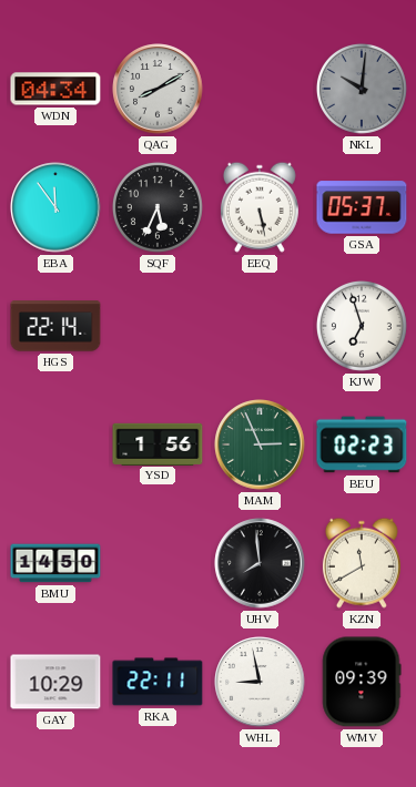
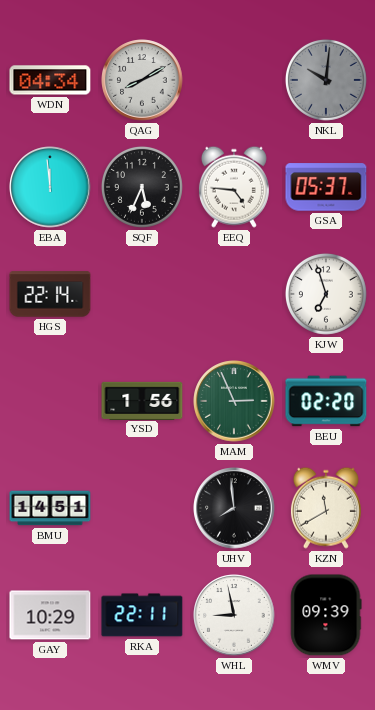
EBA: 11:54 -> 11:59
EEQ: 5:28 -> 4:46
BEU: 02:23 -> 02:20
BMU: 14:50 -> 14:51
